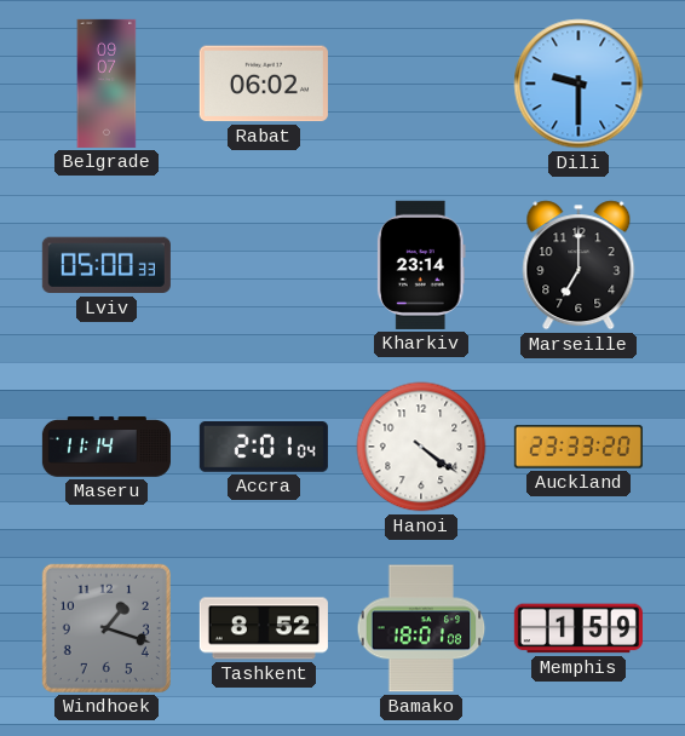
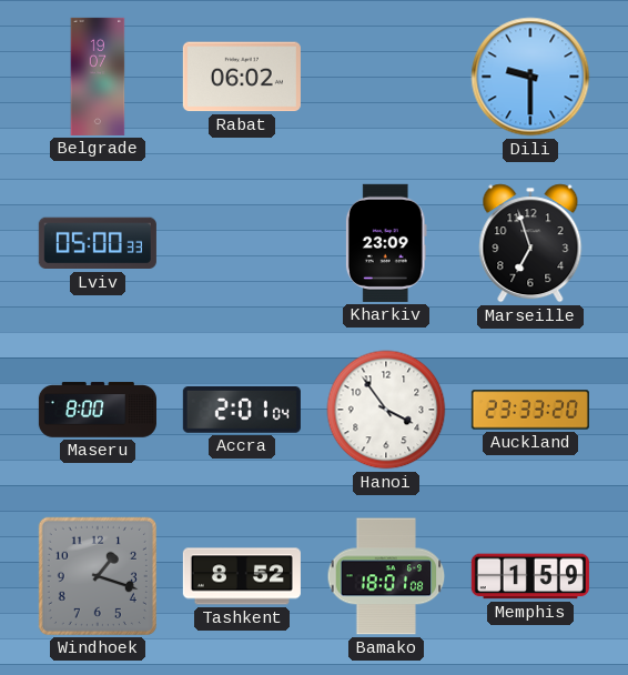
Belgrade: 09:07 -> 19:07
Kharkiv: 23:14 -> 23:09
Marseille: 7:00 -> 6:57
Maseru: 11:14 -> 8:00
Hanoi: 4:21 -> 3:54
